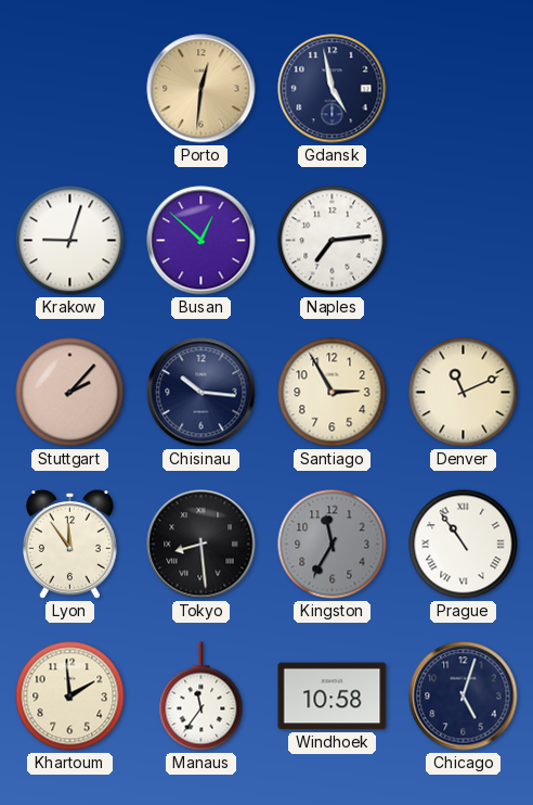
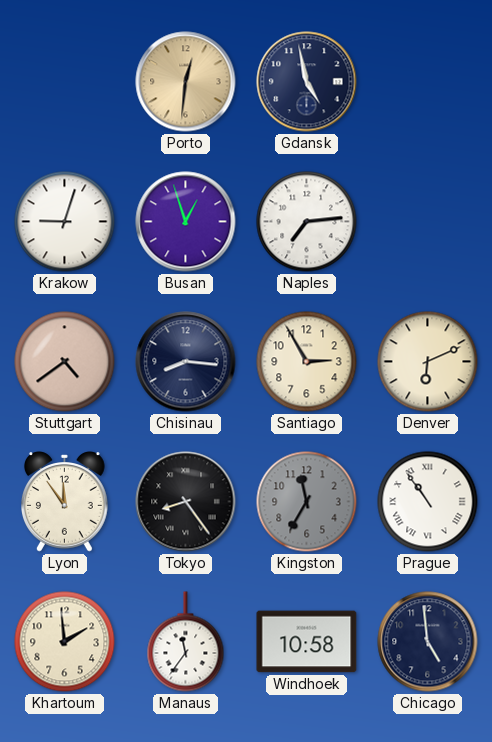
Busan: 12:52 -> 12:57
Stuttgart: 2:07 -> 4:39
Chisinau: 10:16 -> 8:16
Denver: 11:11 -> 6:11
Tokyo: 8:29 -> 8:24
Chicago: 5:03 -> 4:59
